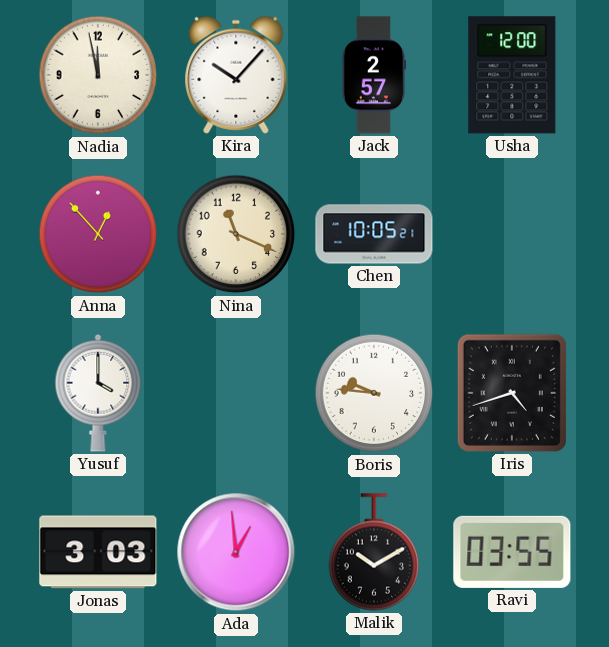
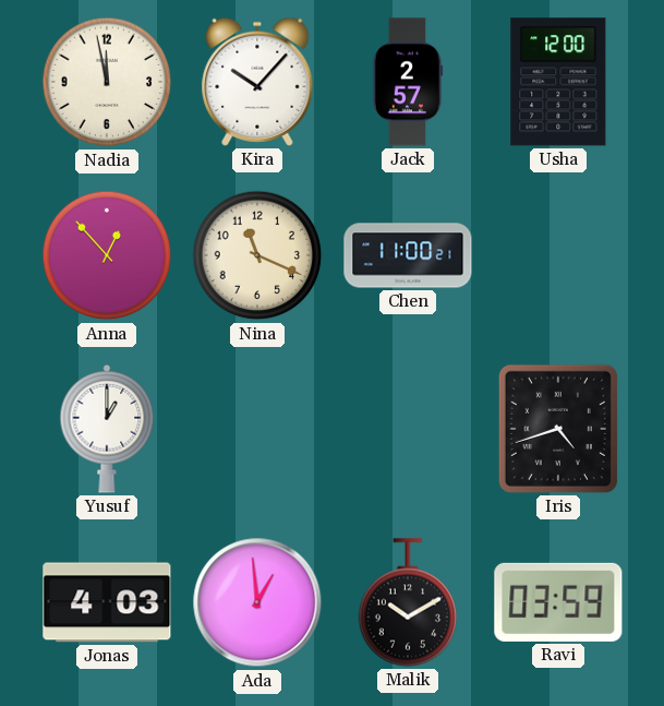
Chen: 10:05 -> 11:00
Yusuf: 4:00 -> 1:00
Boris: 9:46 -> none
Jonas: 3:03 -> 4:03
Ravi: 03:55 -> 03:59
